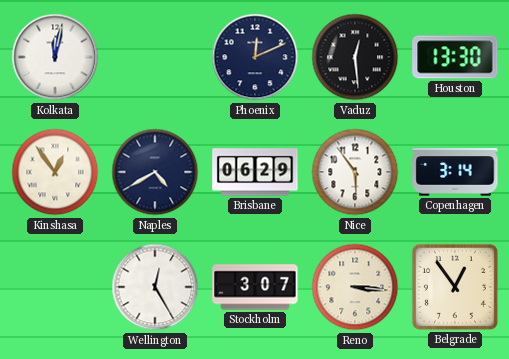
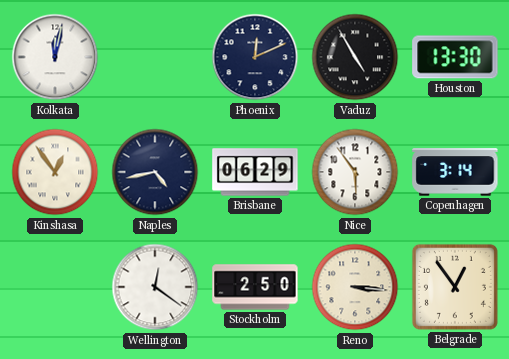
Vaduz: 12:29 -> 4:55
Naples: 4:40 -> 4:43
Wellington: 12:25 -> 12:21
Stockholm: 3:07 -> 2:50
